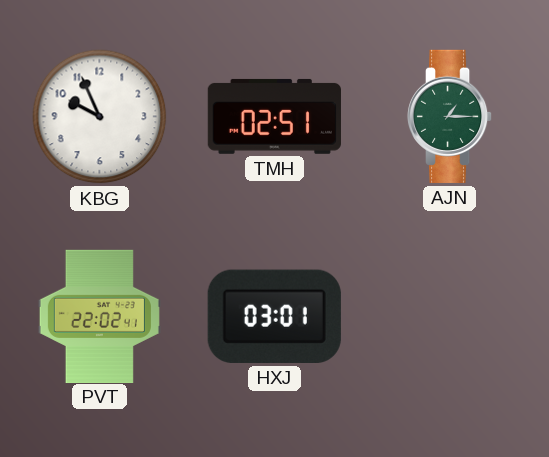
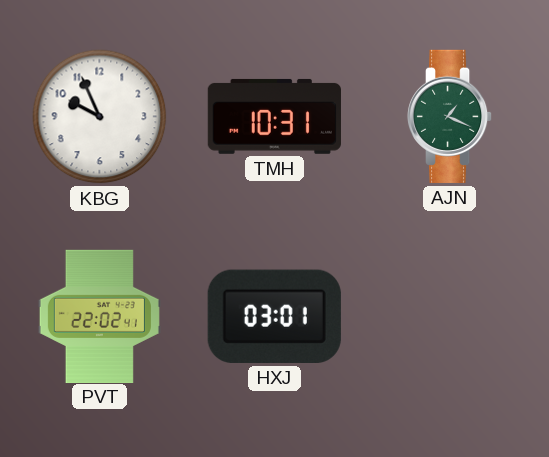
TMH: 02:51 -> 10:31
AJN: 1:15 -> 1:19
